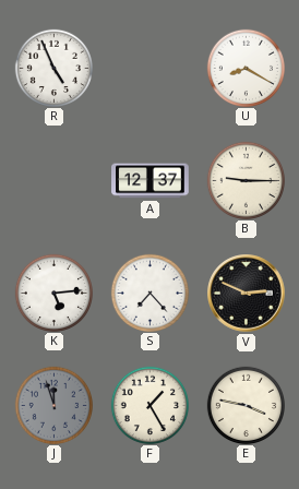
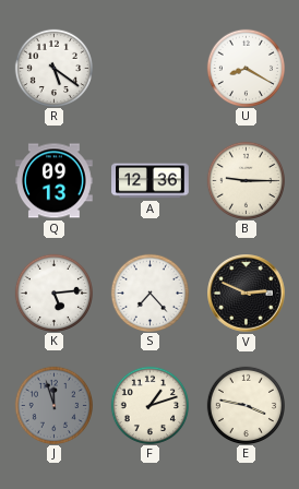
R: 4:56 -> 5:21
Q: none -> 09:13
A: 12:37 -> 12:36
F: 1:25 -> 1:12
